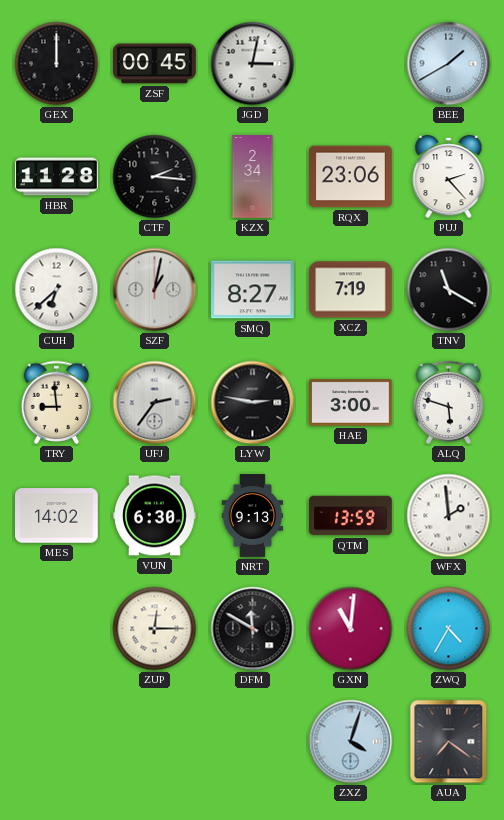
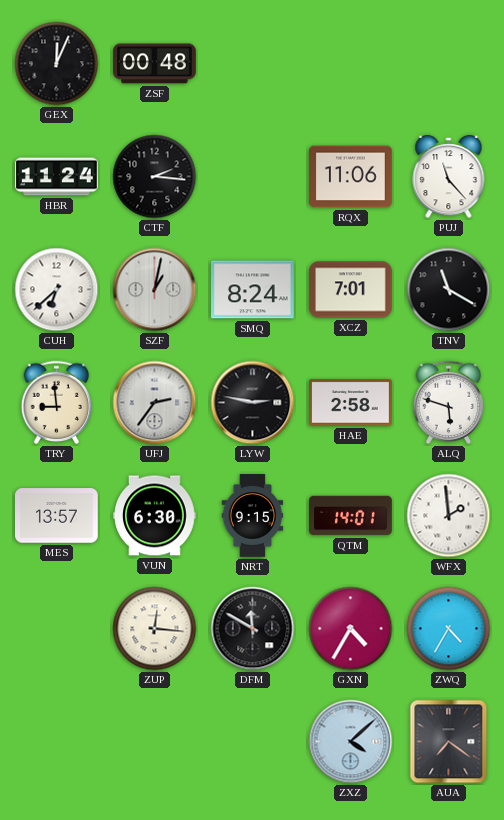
GEX: 12:00 -> 12:04
ZSF: 00:45 -> 00:48
JGD: 3:02 -> none
BEE: 1:40 -> none
HBR: 11:28 -> 11:24
KZX: 2:34 -> none
RQX: 23:06 -> 11:06
PUJ: 2:23 -> 11:23
SMQ: 8:27 -> 8:24
XCZ: 7:19 -> 7:01
HAE: 3:00 -> 2:58
MES: 14:02 -> 13:57
NRT: 9:13 -> 9:15
QTM: 13:59 -> 14:01
ZUP: 12:15 -> 12:16
GXN: 11:01 -> 4:35
ZXZ: 4:03 -> 4:08
